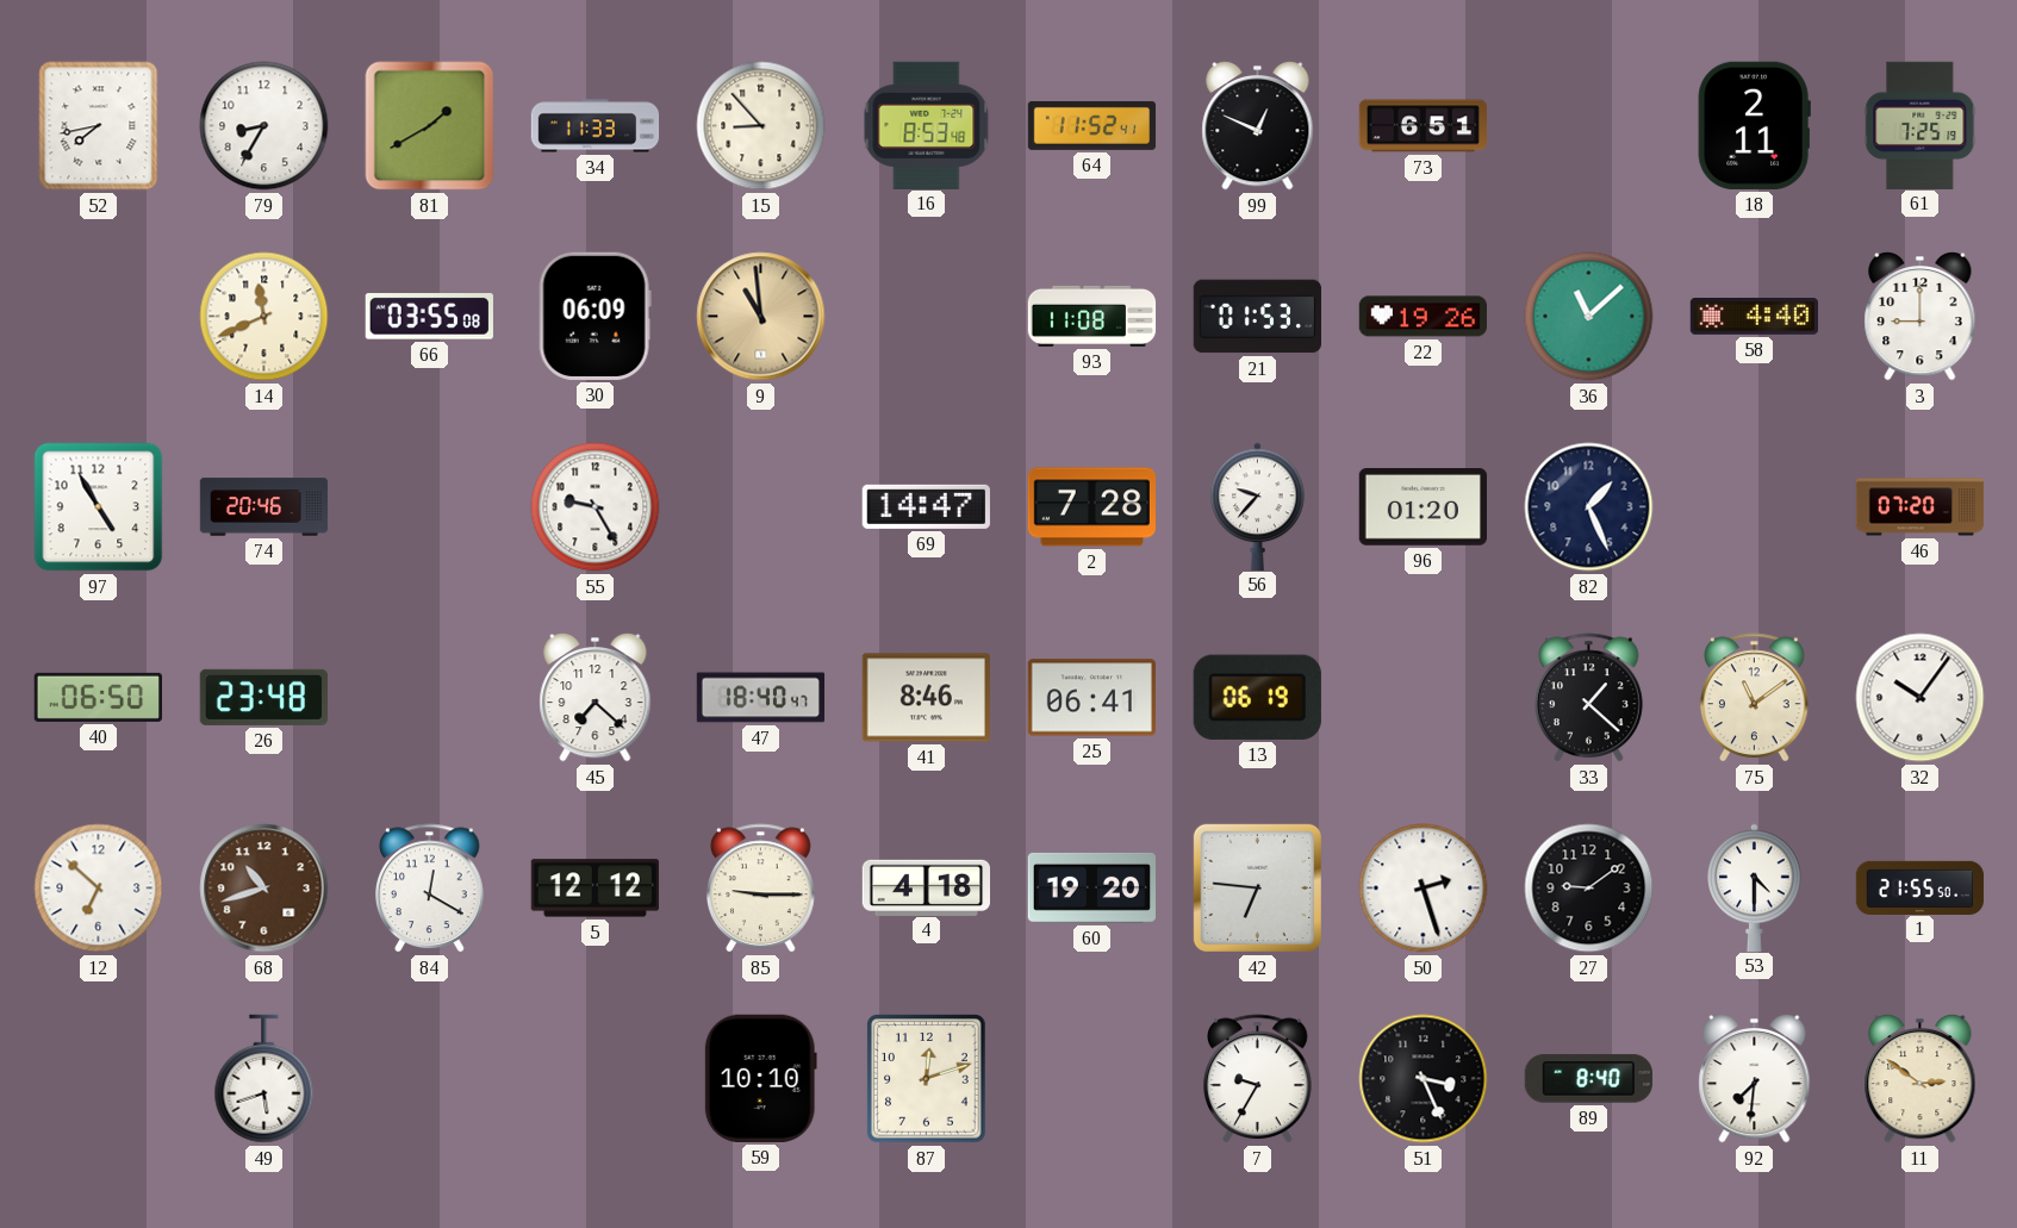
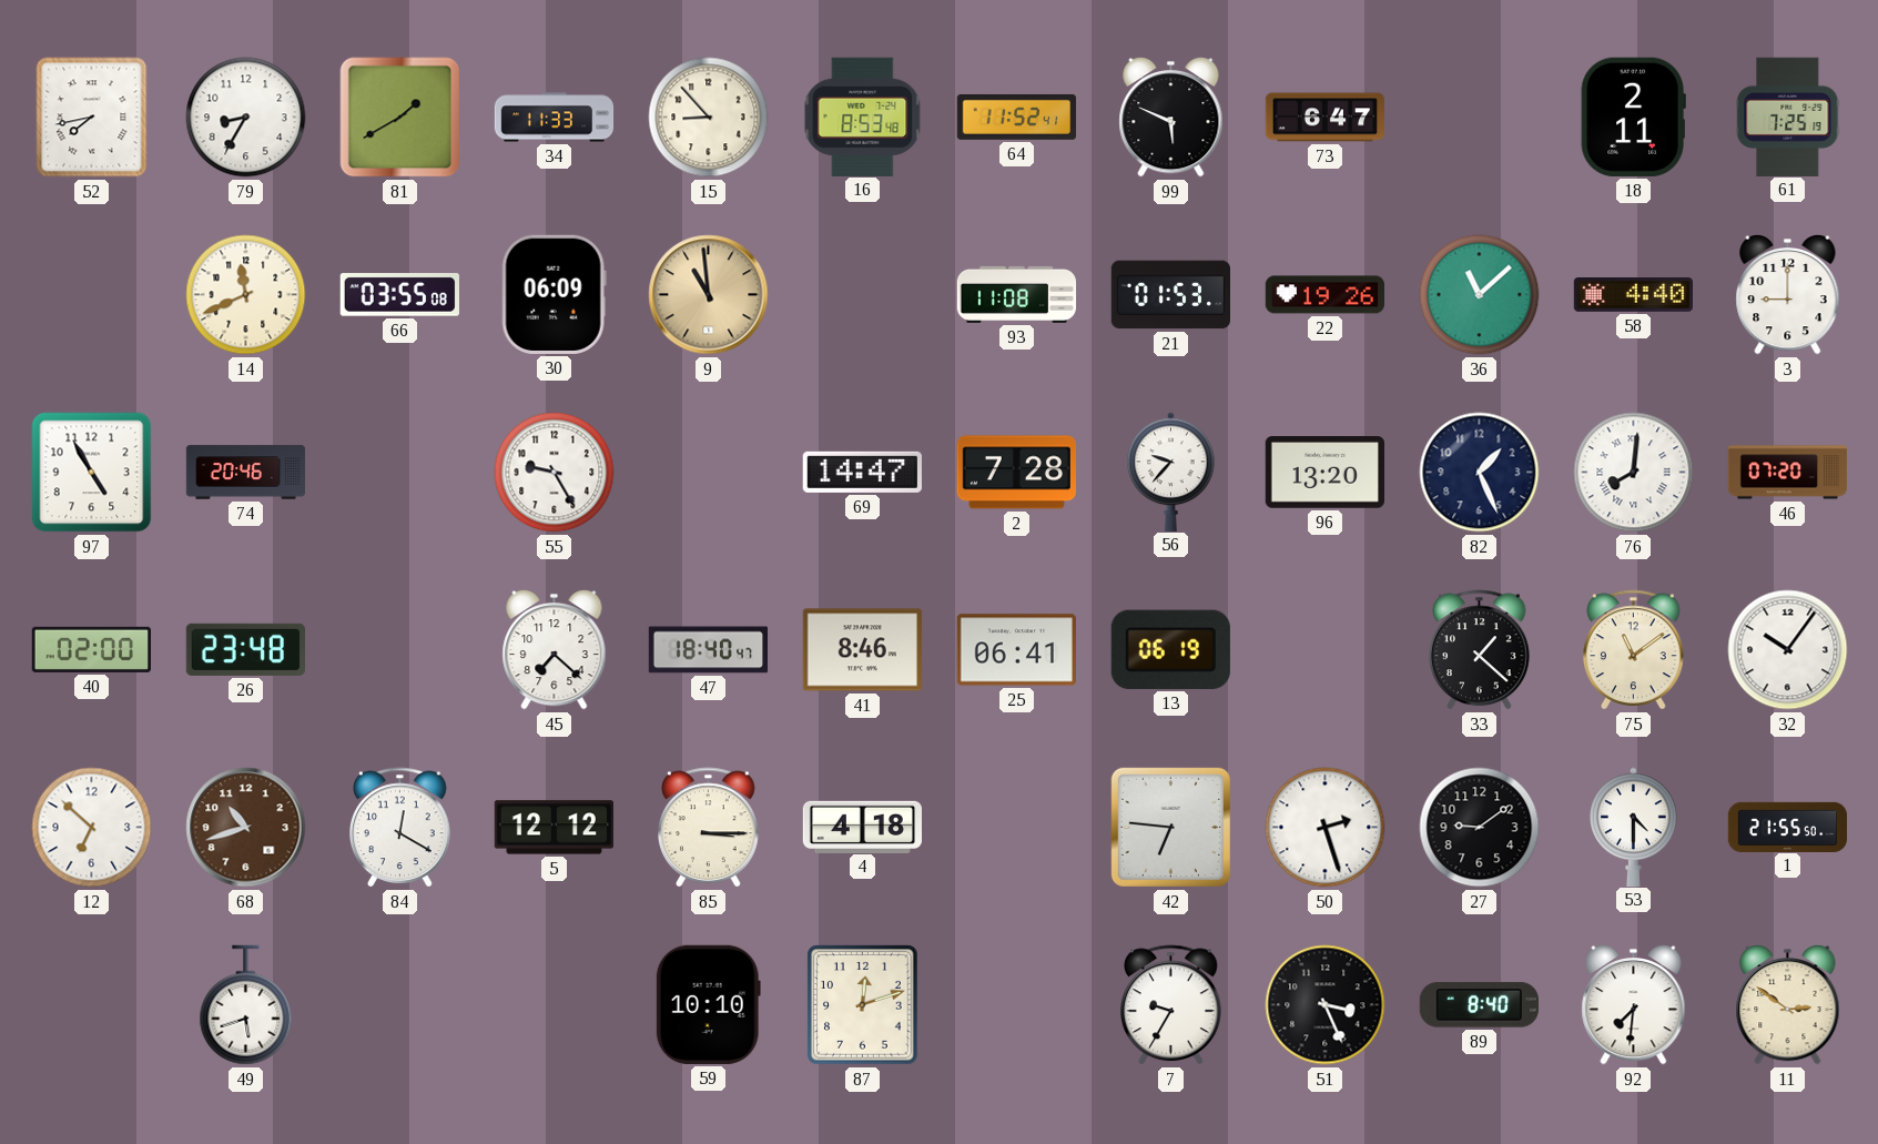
99: 12:49 -> 5:49
73: 6:51 -> 6:47
96: 01:20 -> 13:20
76: none -> 8:01
40: 06:50 -> 02:00
85: 9:15 -> 3:15
60: 19:20 -> none
